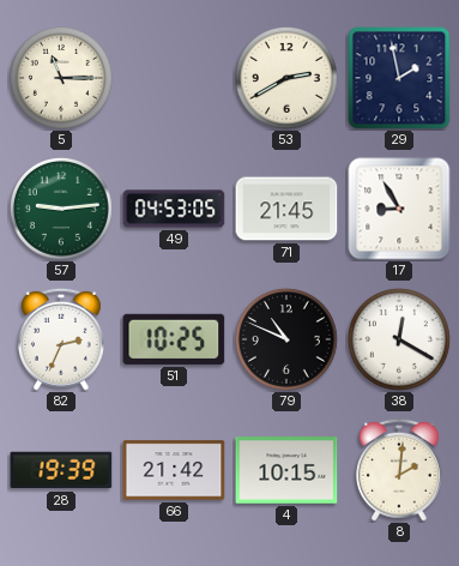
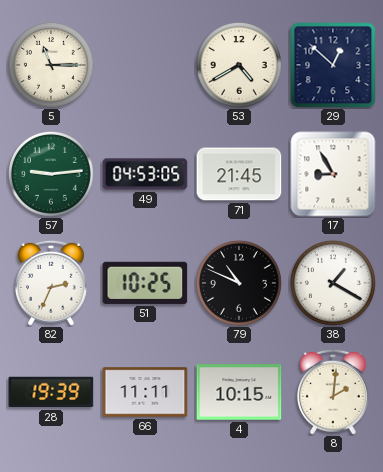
53: 2:40 -> 4:40
29: 1:58 -> 12:52
38: 12:20 -> 1:20
66: 21:42 -> 11:11
